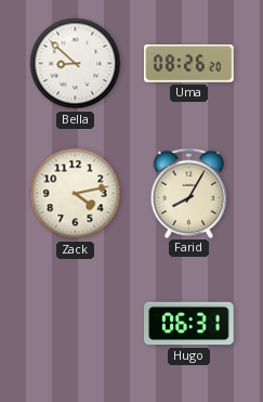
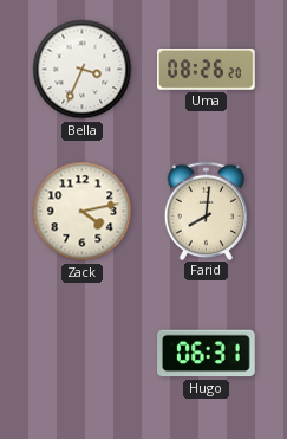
Bella: 8:52 -> 3:34
Farid: 8:05 -> 8:01
